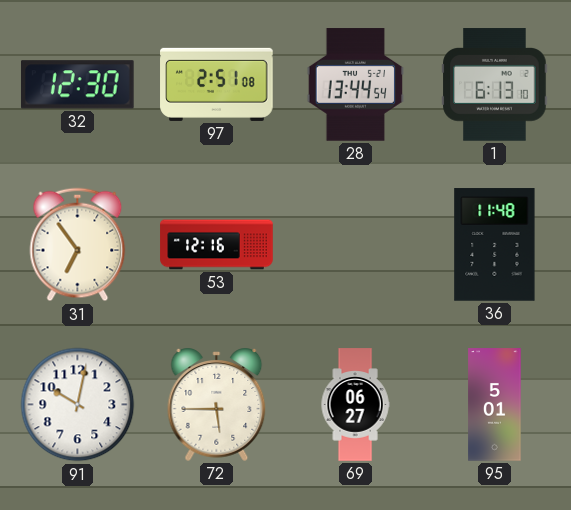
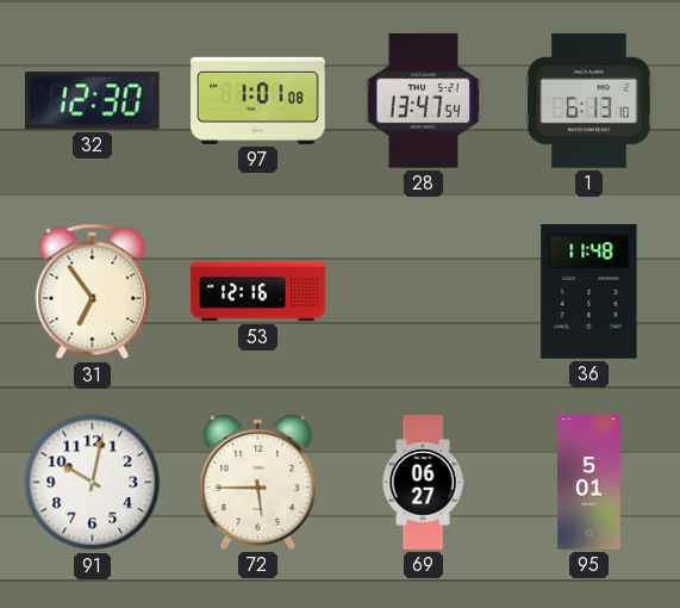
97: 2:51 -> 1:01
28: 13:44 -> 13:47
